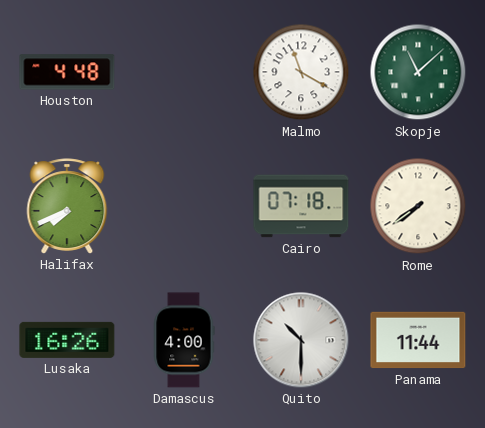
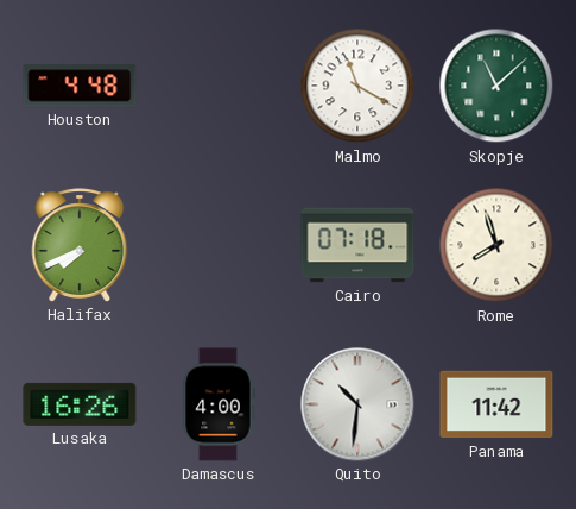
Rome: 7:39 -> 7:57
Quito: 10:30 -> 10:31
Panama: 11:44 -> 11:42
